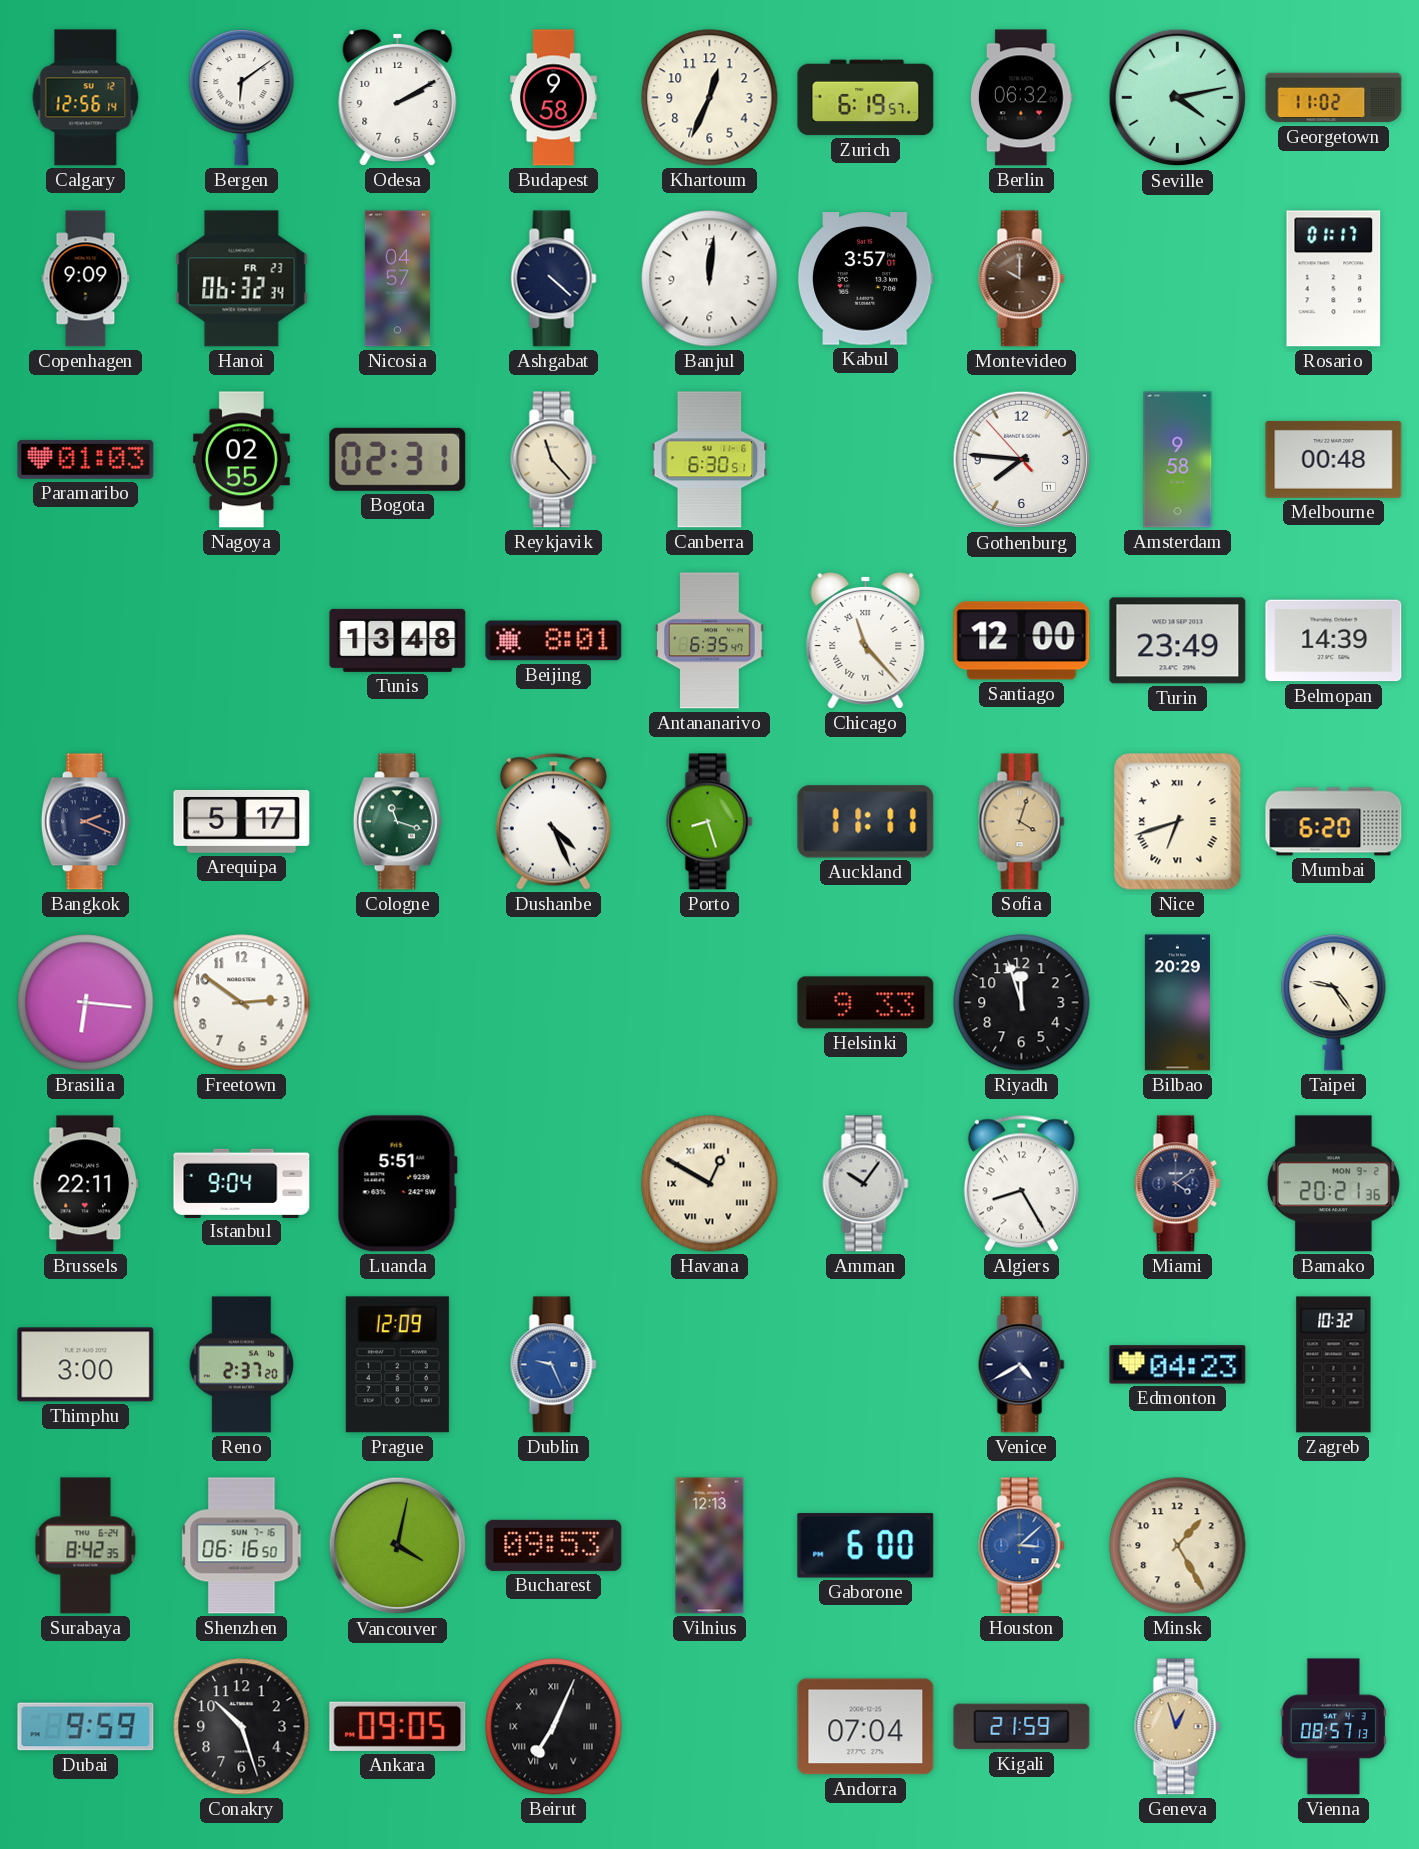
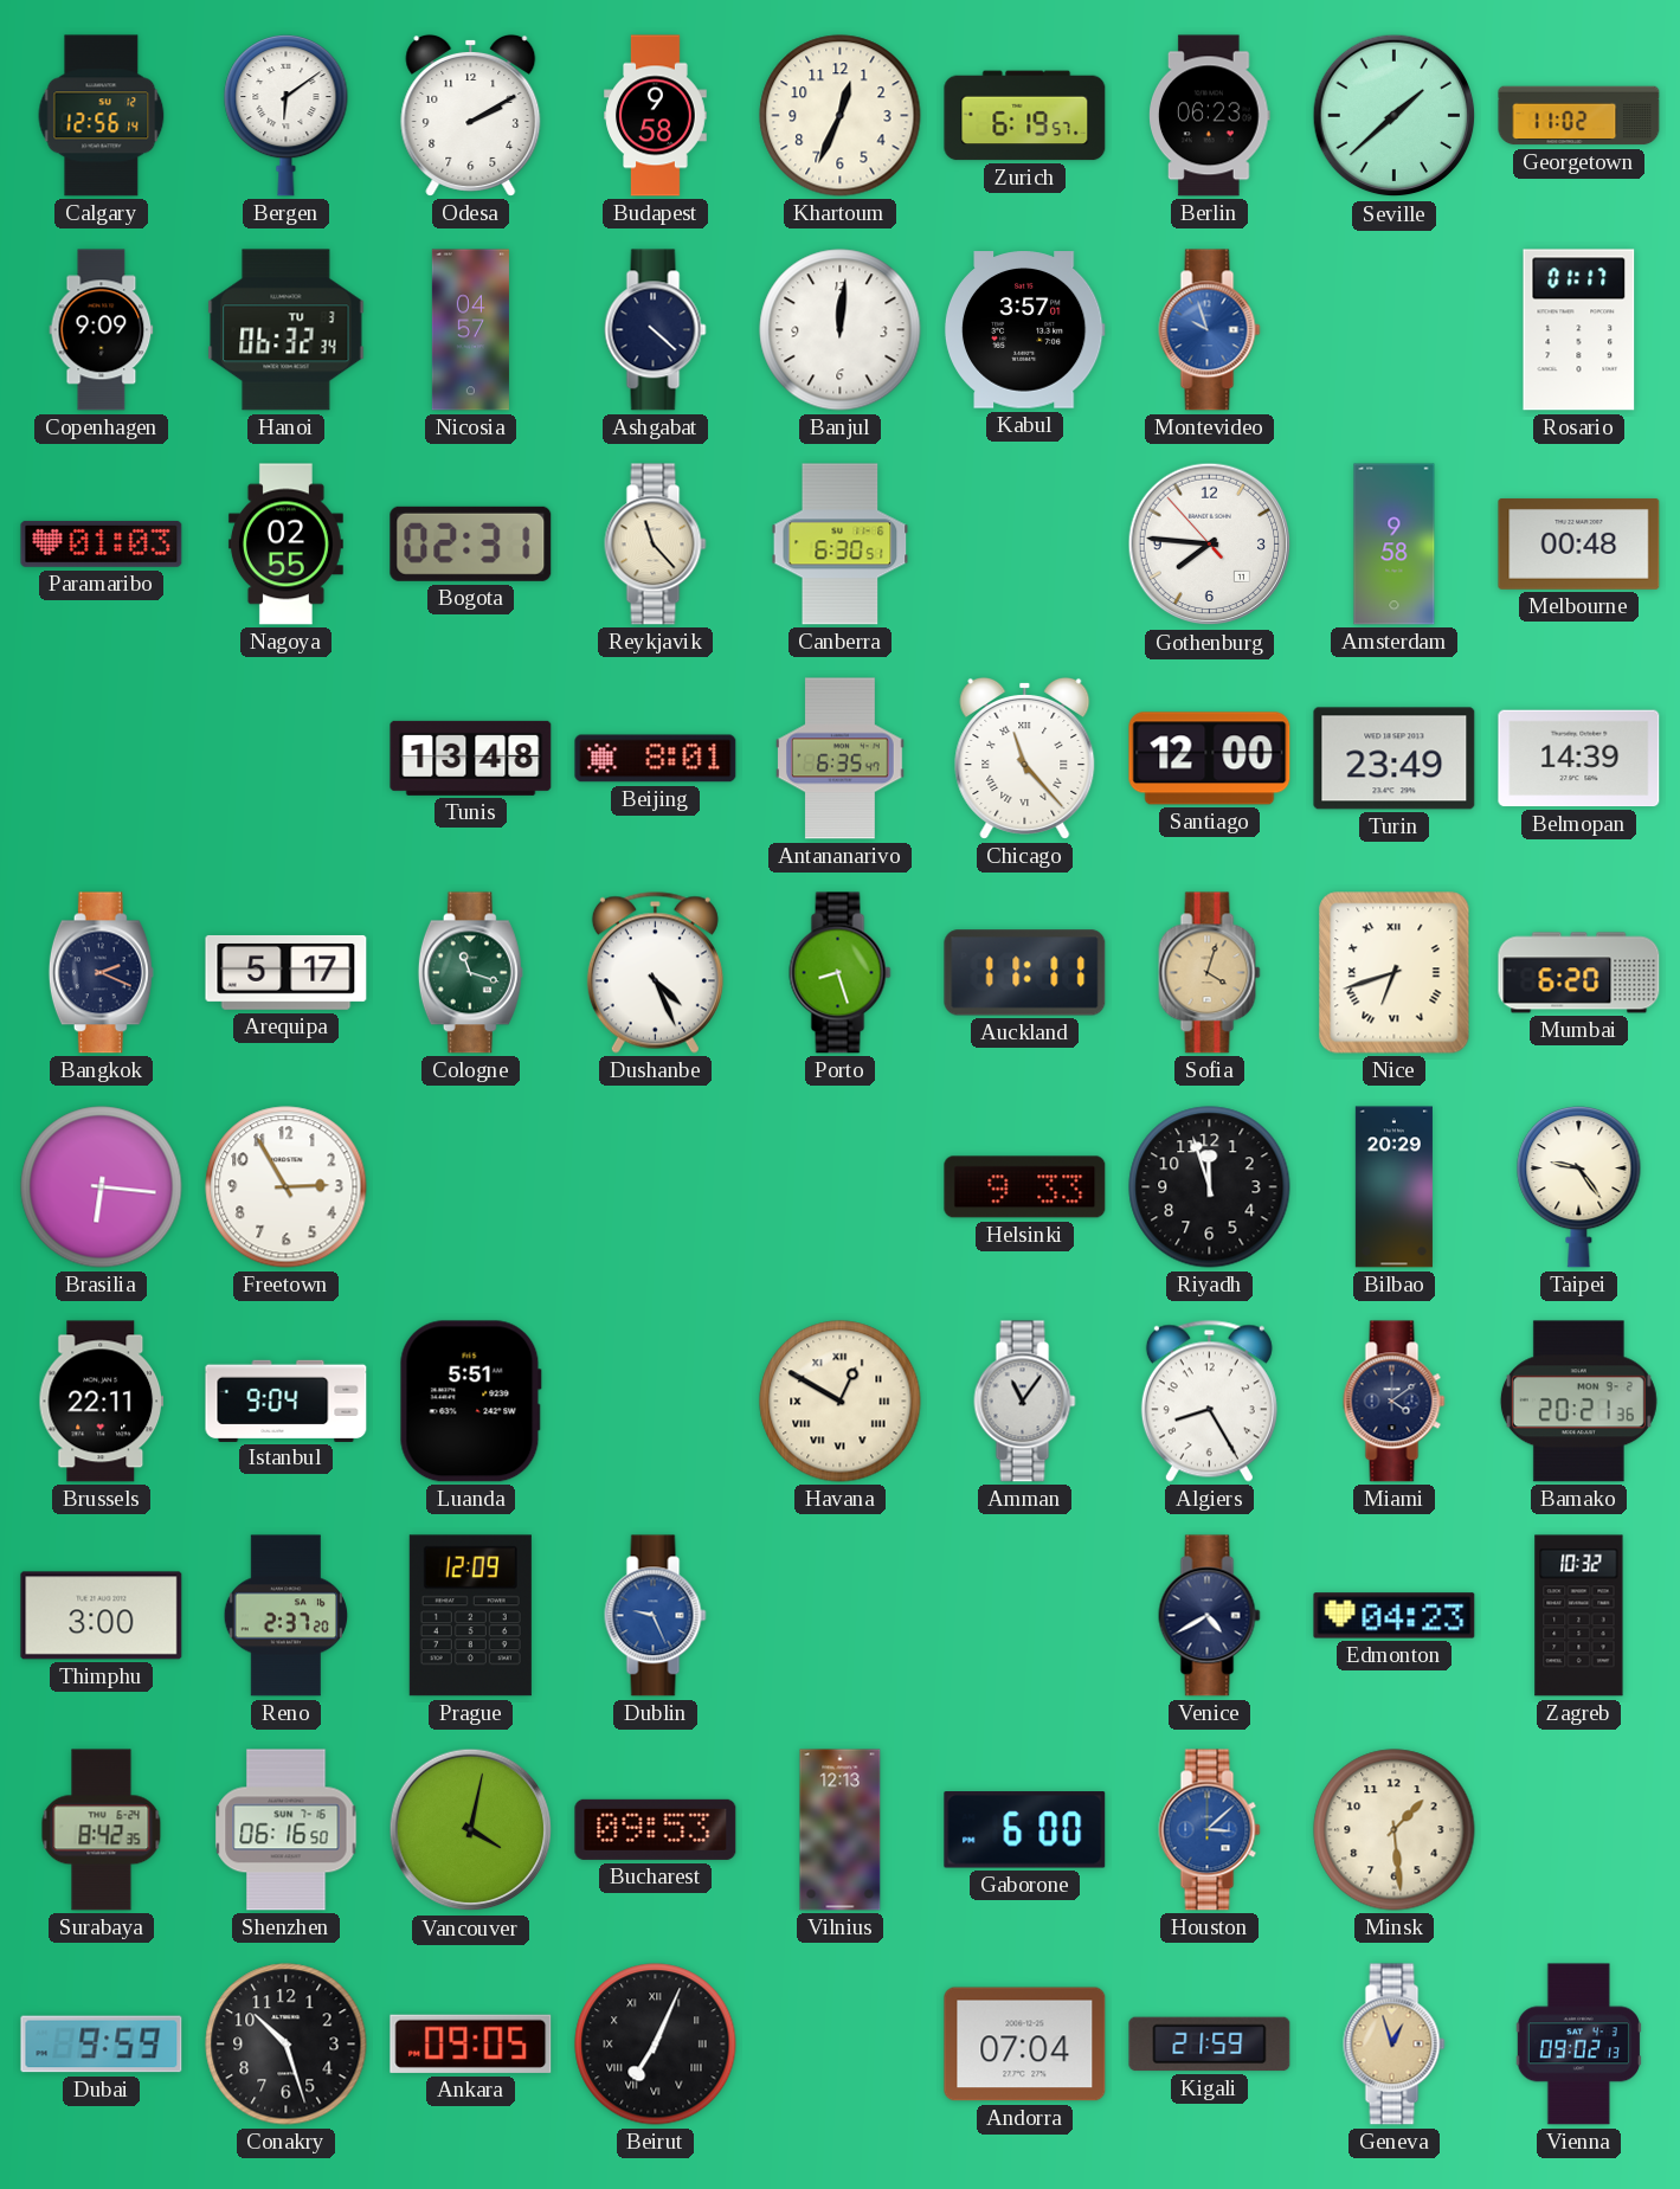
Berlin: 06:32 -> 06:23
Seville: 4:13 -> 1:38
Hanoi date: FR 23 -> TU 3
Montevideo: 10:00 -> 9:57
Montevideo dial: brown -> blue
Freetown: 2:51 -> 2:55
Amman: 10:06 -> 11:06
Minsk: 1:25 -> 1:29
Vienna: 08:57 -> 09:02
